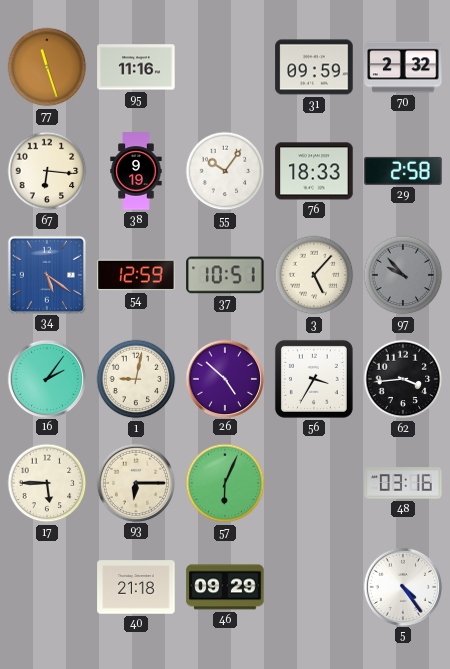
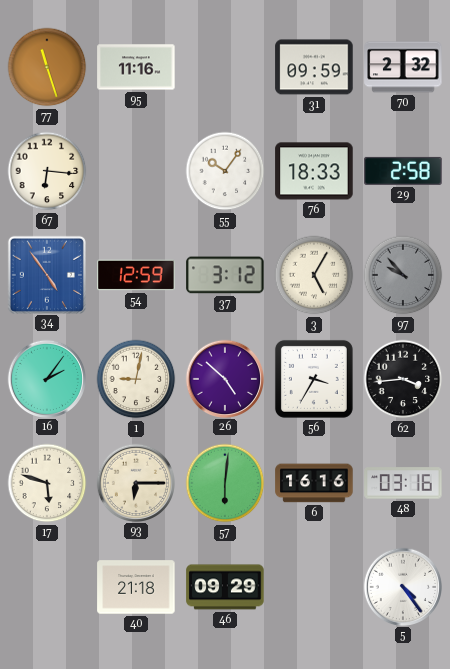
38: 9:19 -> none
34: 5:21 -> 4:54
37: 10:51 -> 3:12
3: 5:07 -> 5:05
17: 5:45 -> 5:48
57: 6:04 -> 6:01
6: none -> 16:16
